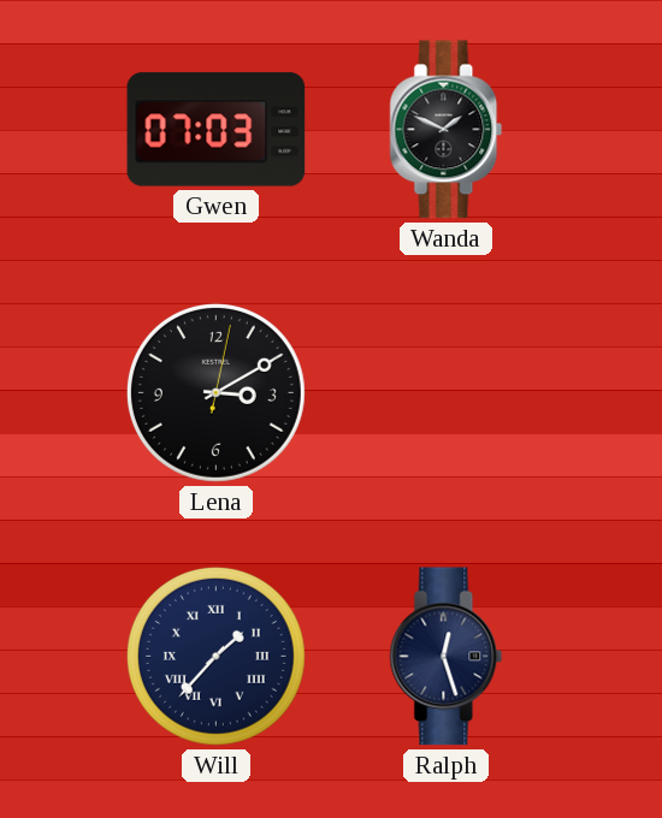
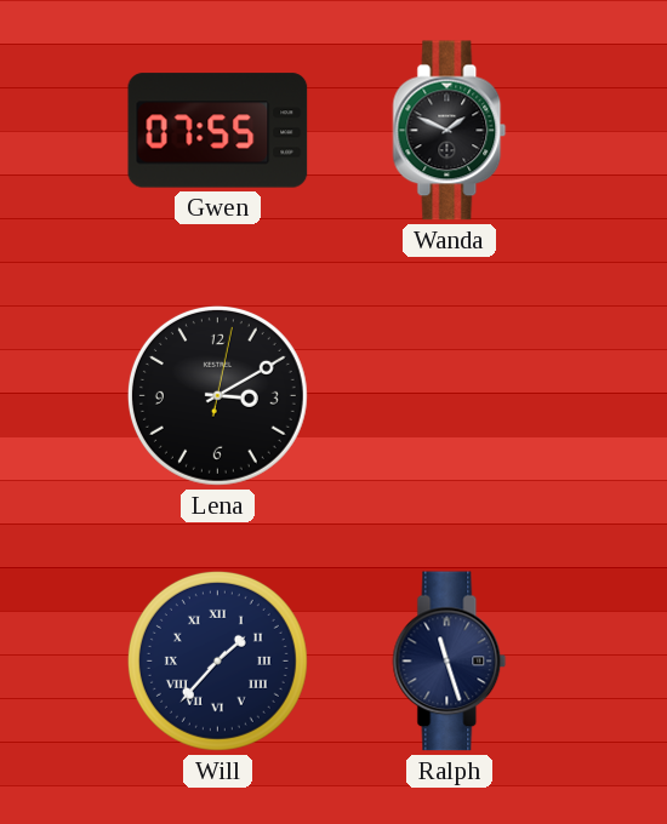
Gwen: 07:03 -> 07:55
Ralph: 12:27 -> 11:27
